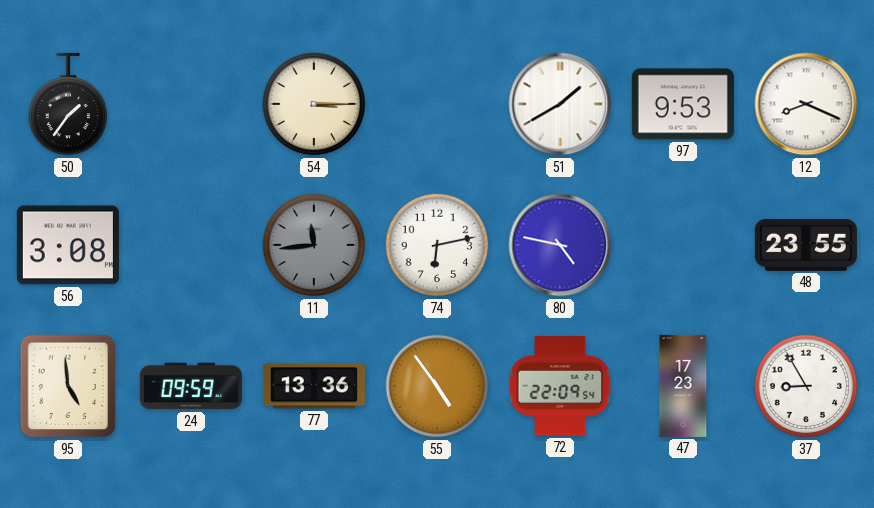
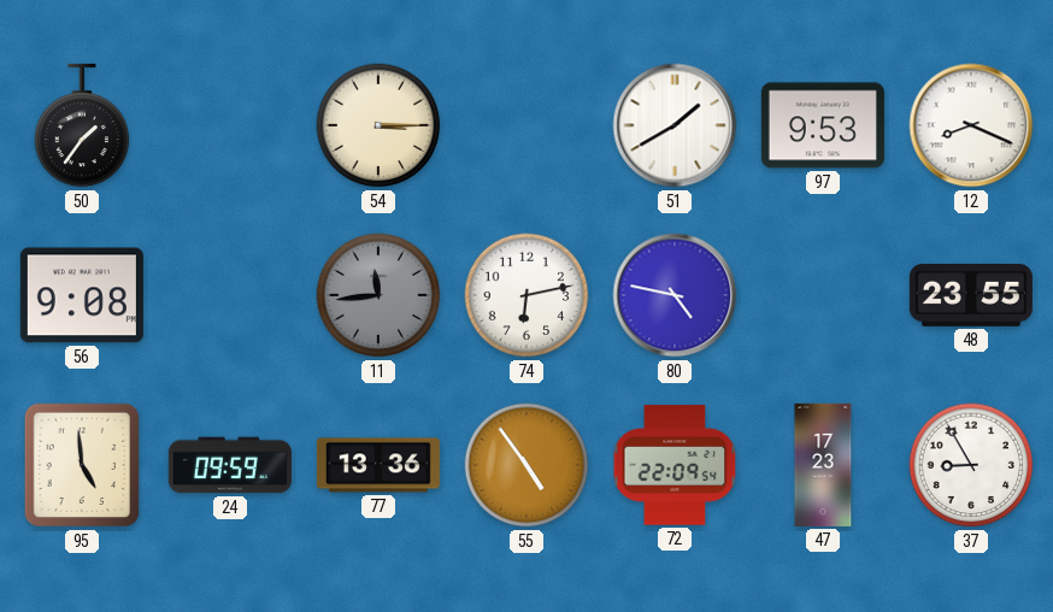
56: 3:08 -> 9:08
